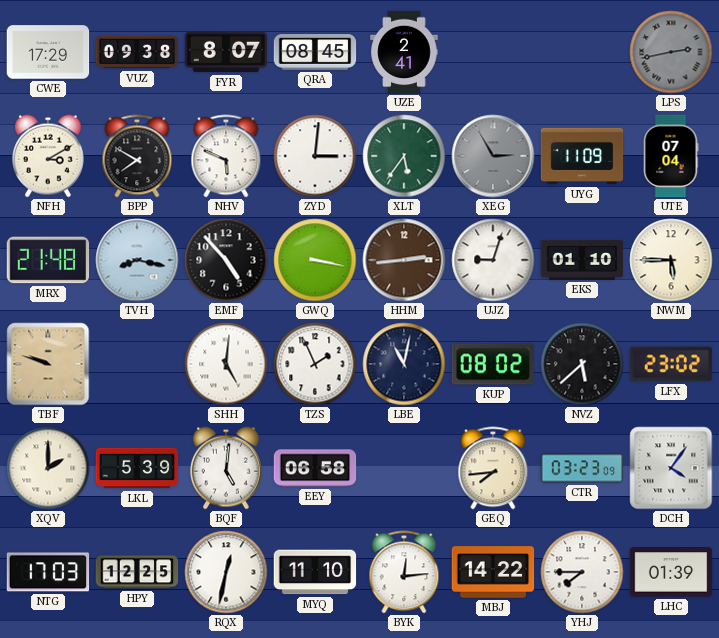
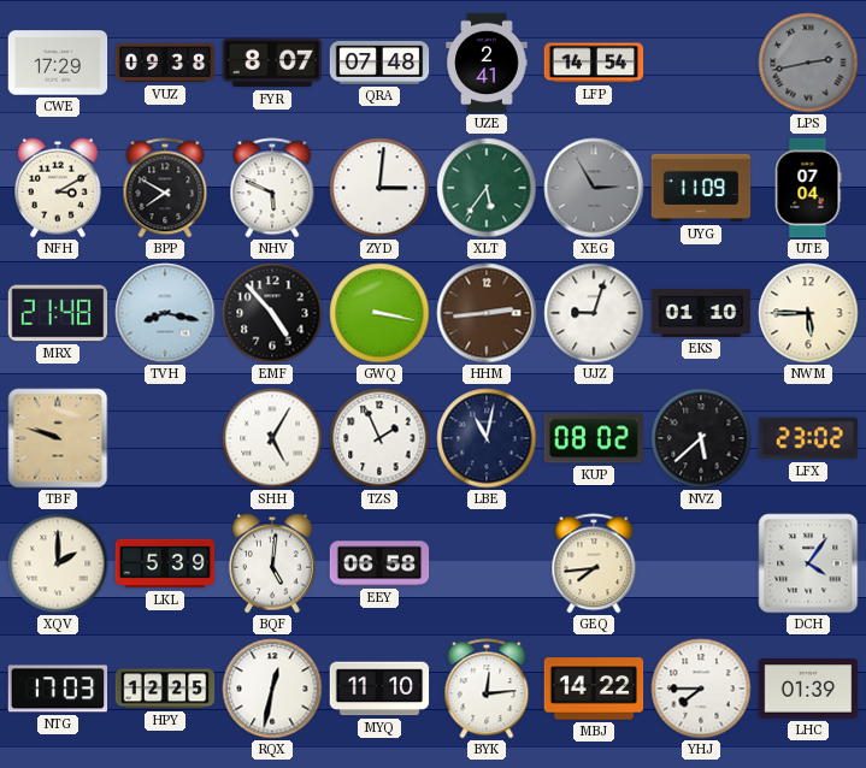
QRA: 08:45 -> 07:48
LFP: none -> 14:54
SHH: 5:01 -> 5:05
CTR: 03:23 -> none
